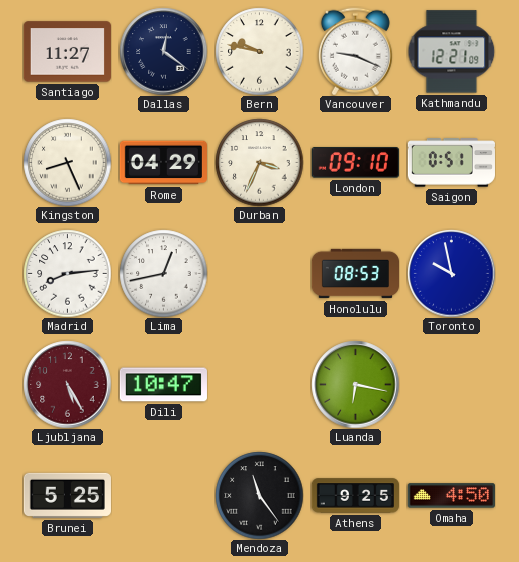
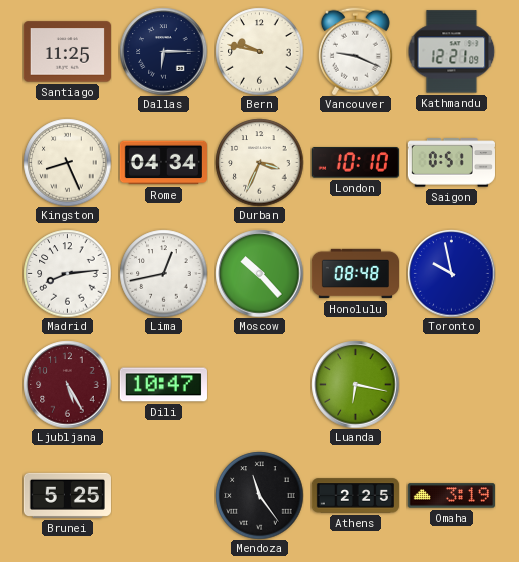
Santiago: 11:27 -> 11:25
Dallas: 12:21 -> 6:15
Rome: 04:29 -> 04:34
London: 09:10 -> 10:10
Moscow: none -> 10:23
Honolulu: 08:53 -> 08:48
Athens: 9:25 -> 2:25
Omaha: 4:50 -> 3:19
